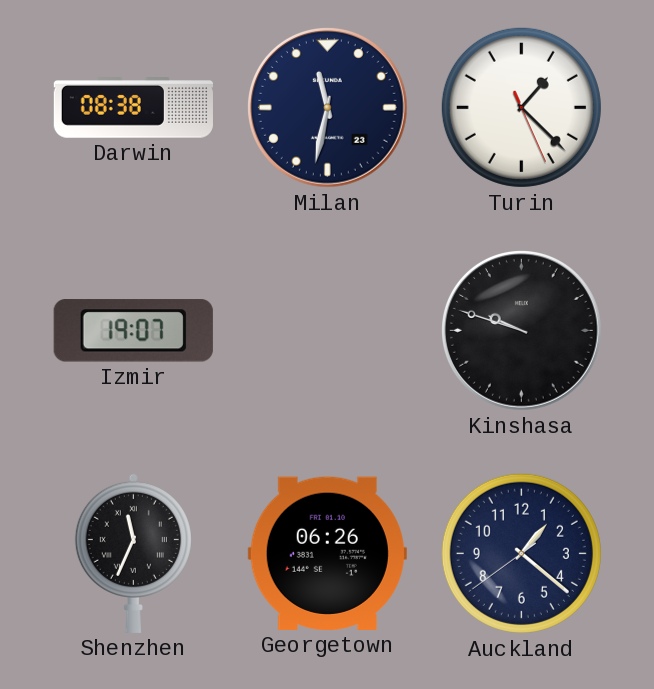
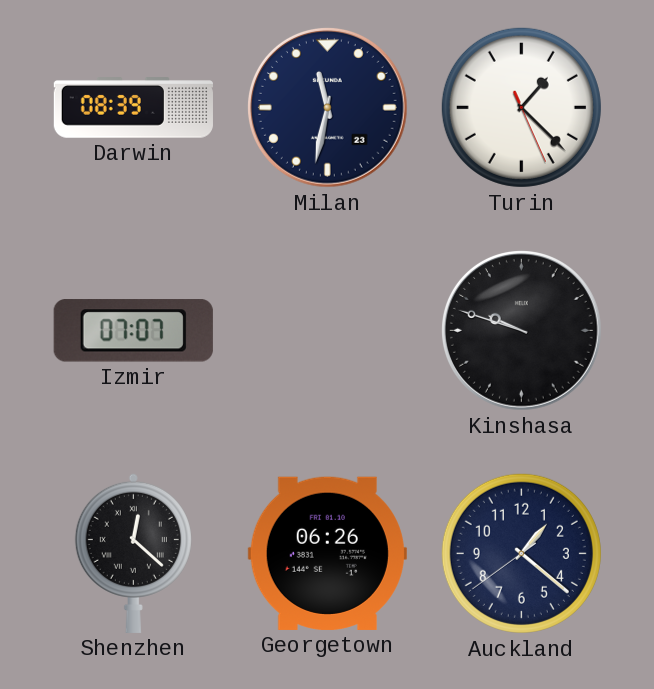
Darwin: 08:38 -> 08:39
Izmir: 19:07 -> 07:07
Shenzhen: 11:34 -> 12:22
